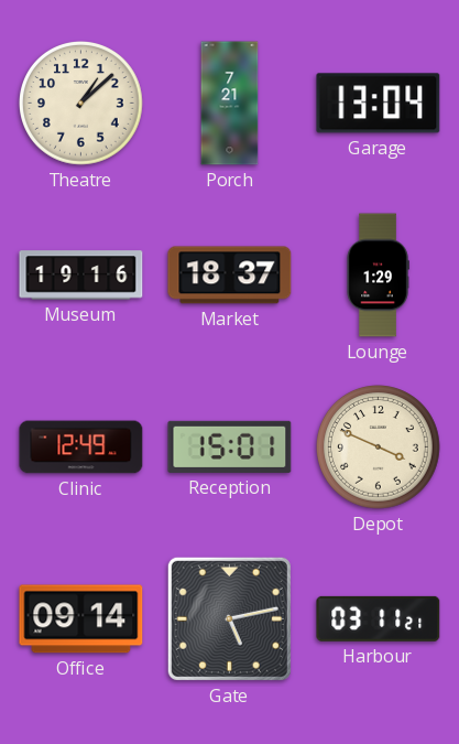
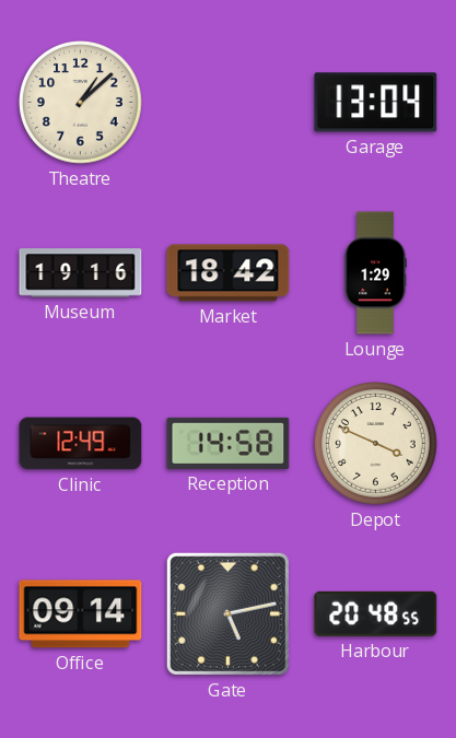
Porch: 7:21 -> none
Market: 18:37 -> 18:42
Reception: 15:01 -> 14:58
Harbour: 03:11 -> 20:48
